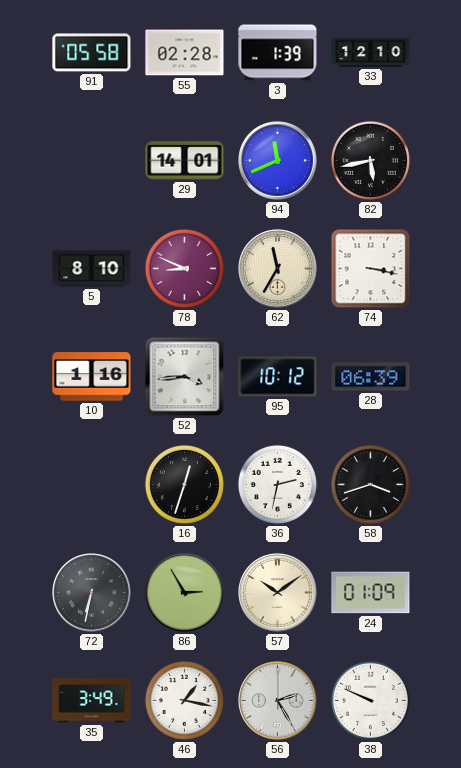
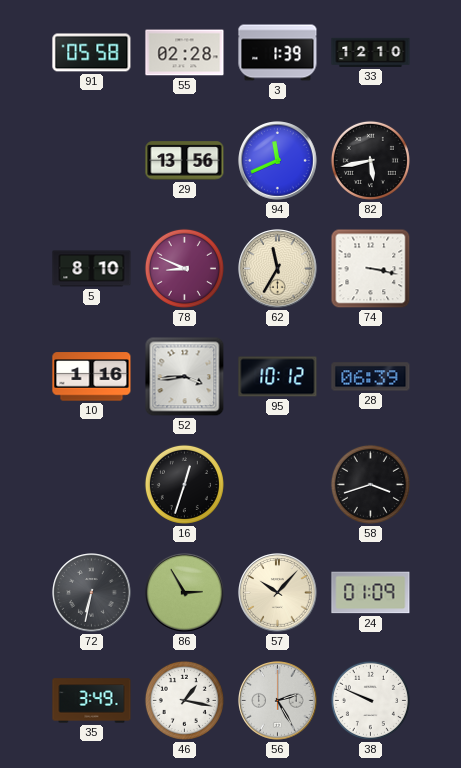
29: 14:01 -> 13:56
36: 2:32 -> none
57: 10:09 -> 10:07
